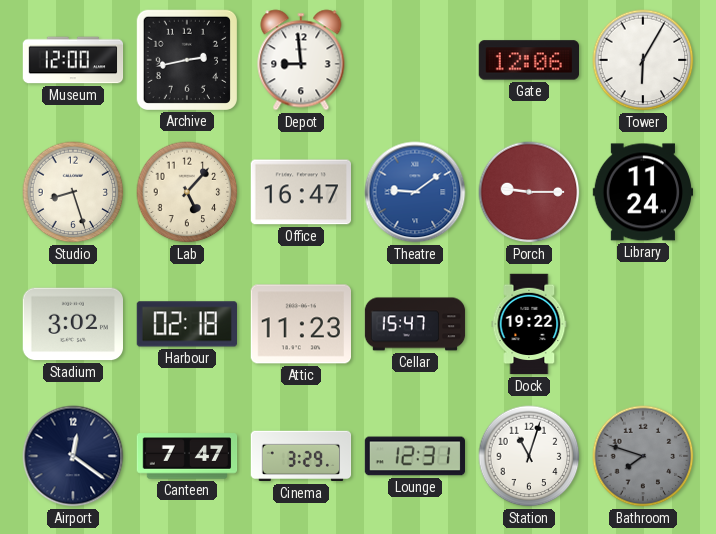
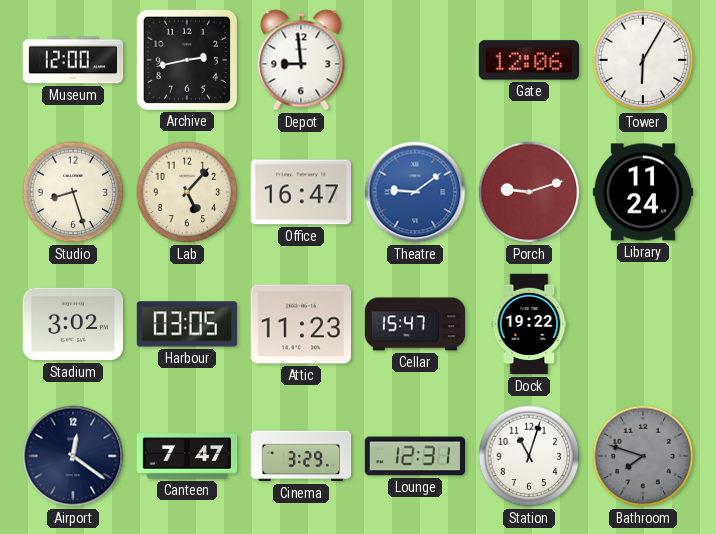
Porch: 9:15 -> 9:12
Harbour: 02:18 -> 03:05
